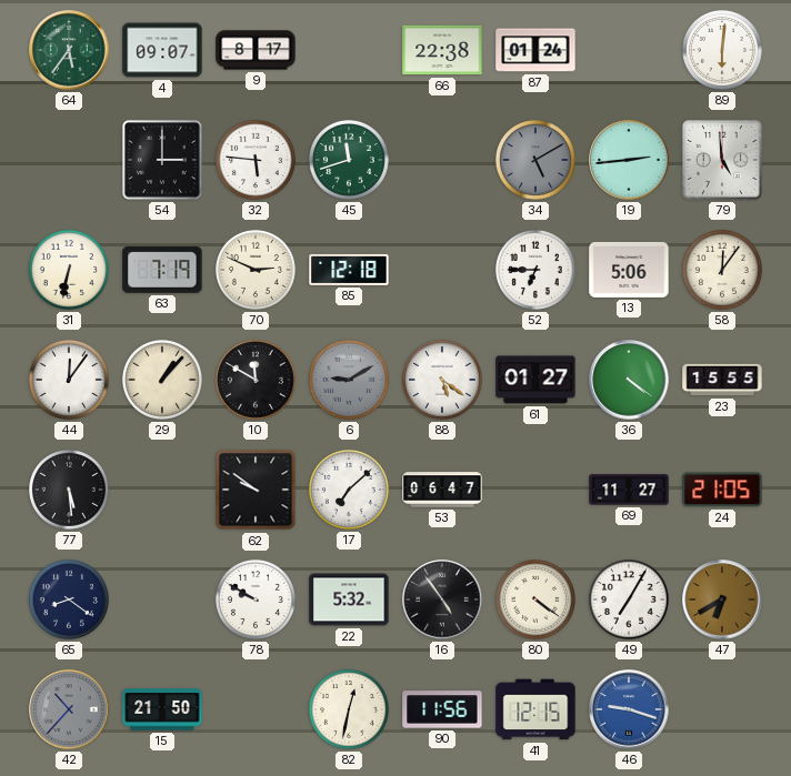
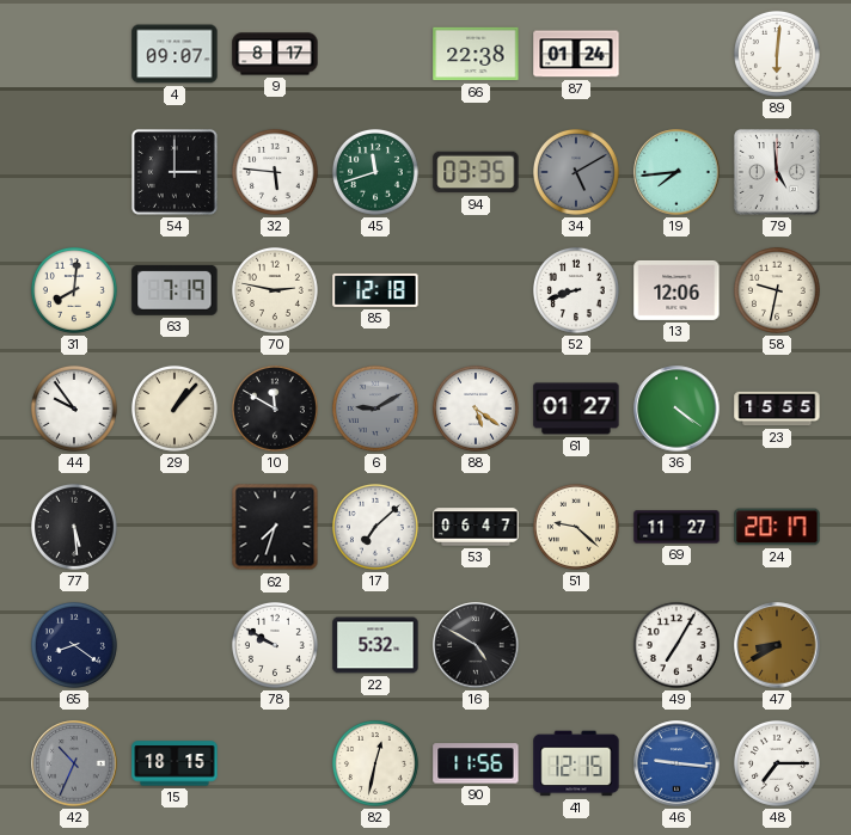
64: 5:36 -> none
94: none -> 03:35
19: 2:44 -> 7:44
31: 6:32 -> 8:01
70: 2:49 -> 2:47
52: 6:45 -> 8:42
13: 5:06 -> 12:06
58: 12:06 -> 9:32
44: 12:06 -> 9:54
62: 9:51 -> 7:33
51: none -> 9:22
24: 21:05 -> 20:17
16: 4:54 -> 4:50
80: 4:21 -> none
47: 6:40 -> 8:40
42: 10:37 -> 10:34
15: 21:50 -> 18:15
46: 9:18 -> 9:16
48: none -> 7:15
